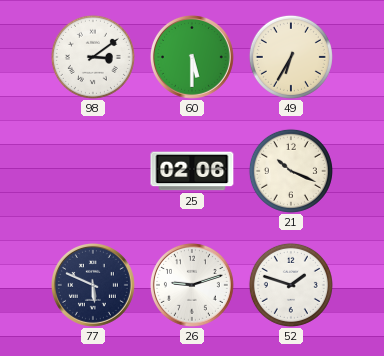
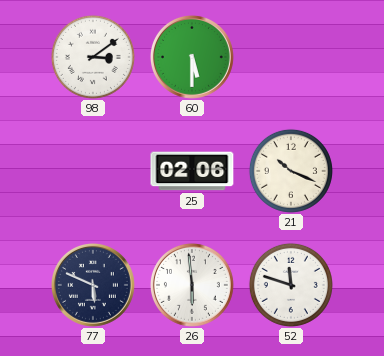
49: 6:35 -> none
26: 9:12 -> 5:59
52: 1:48 -> 11:48
